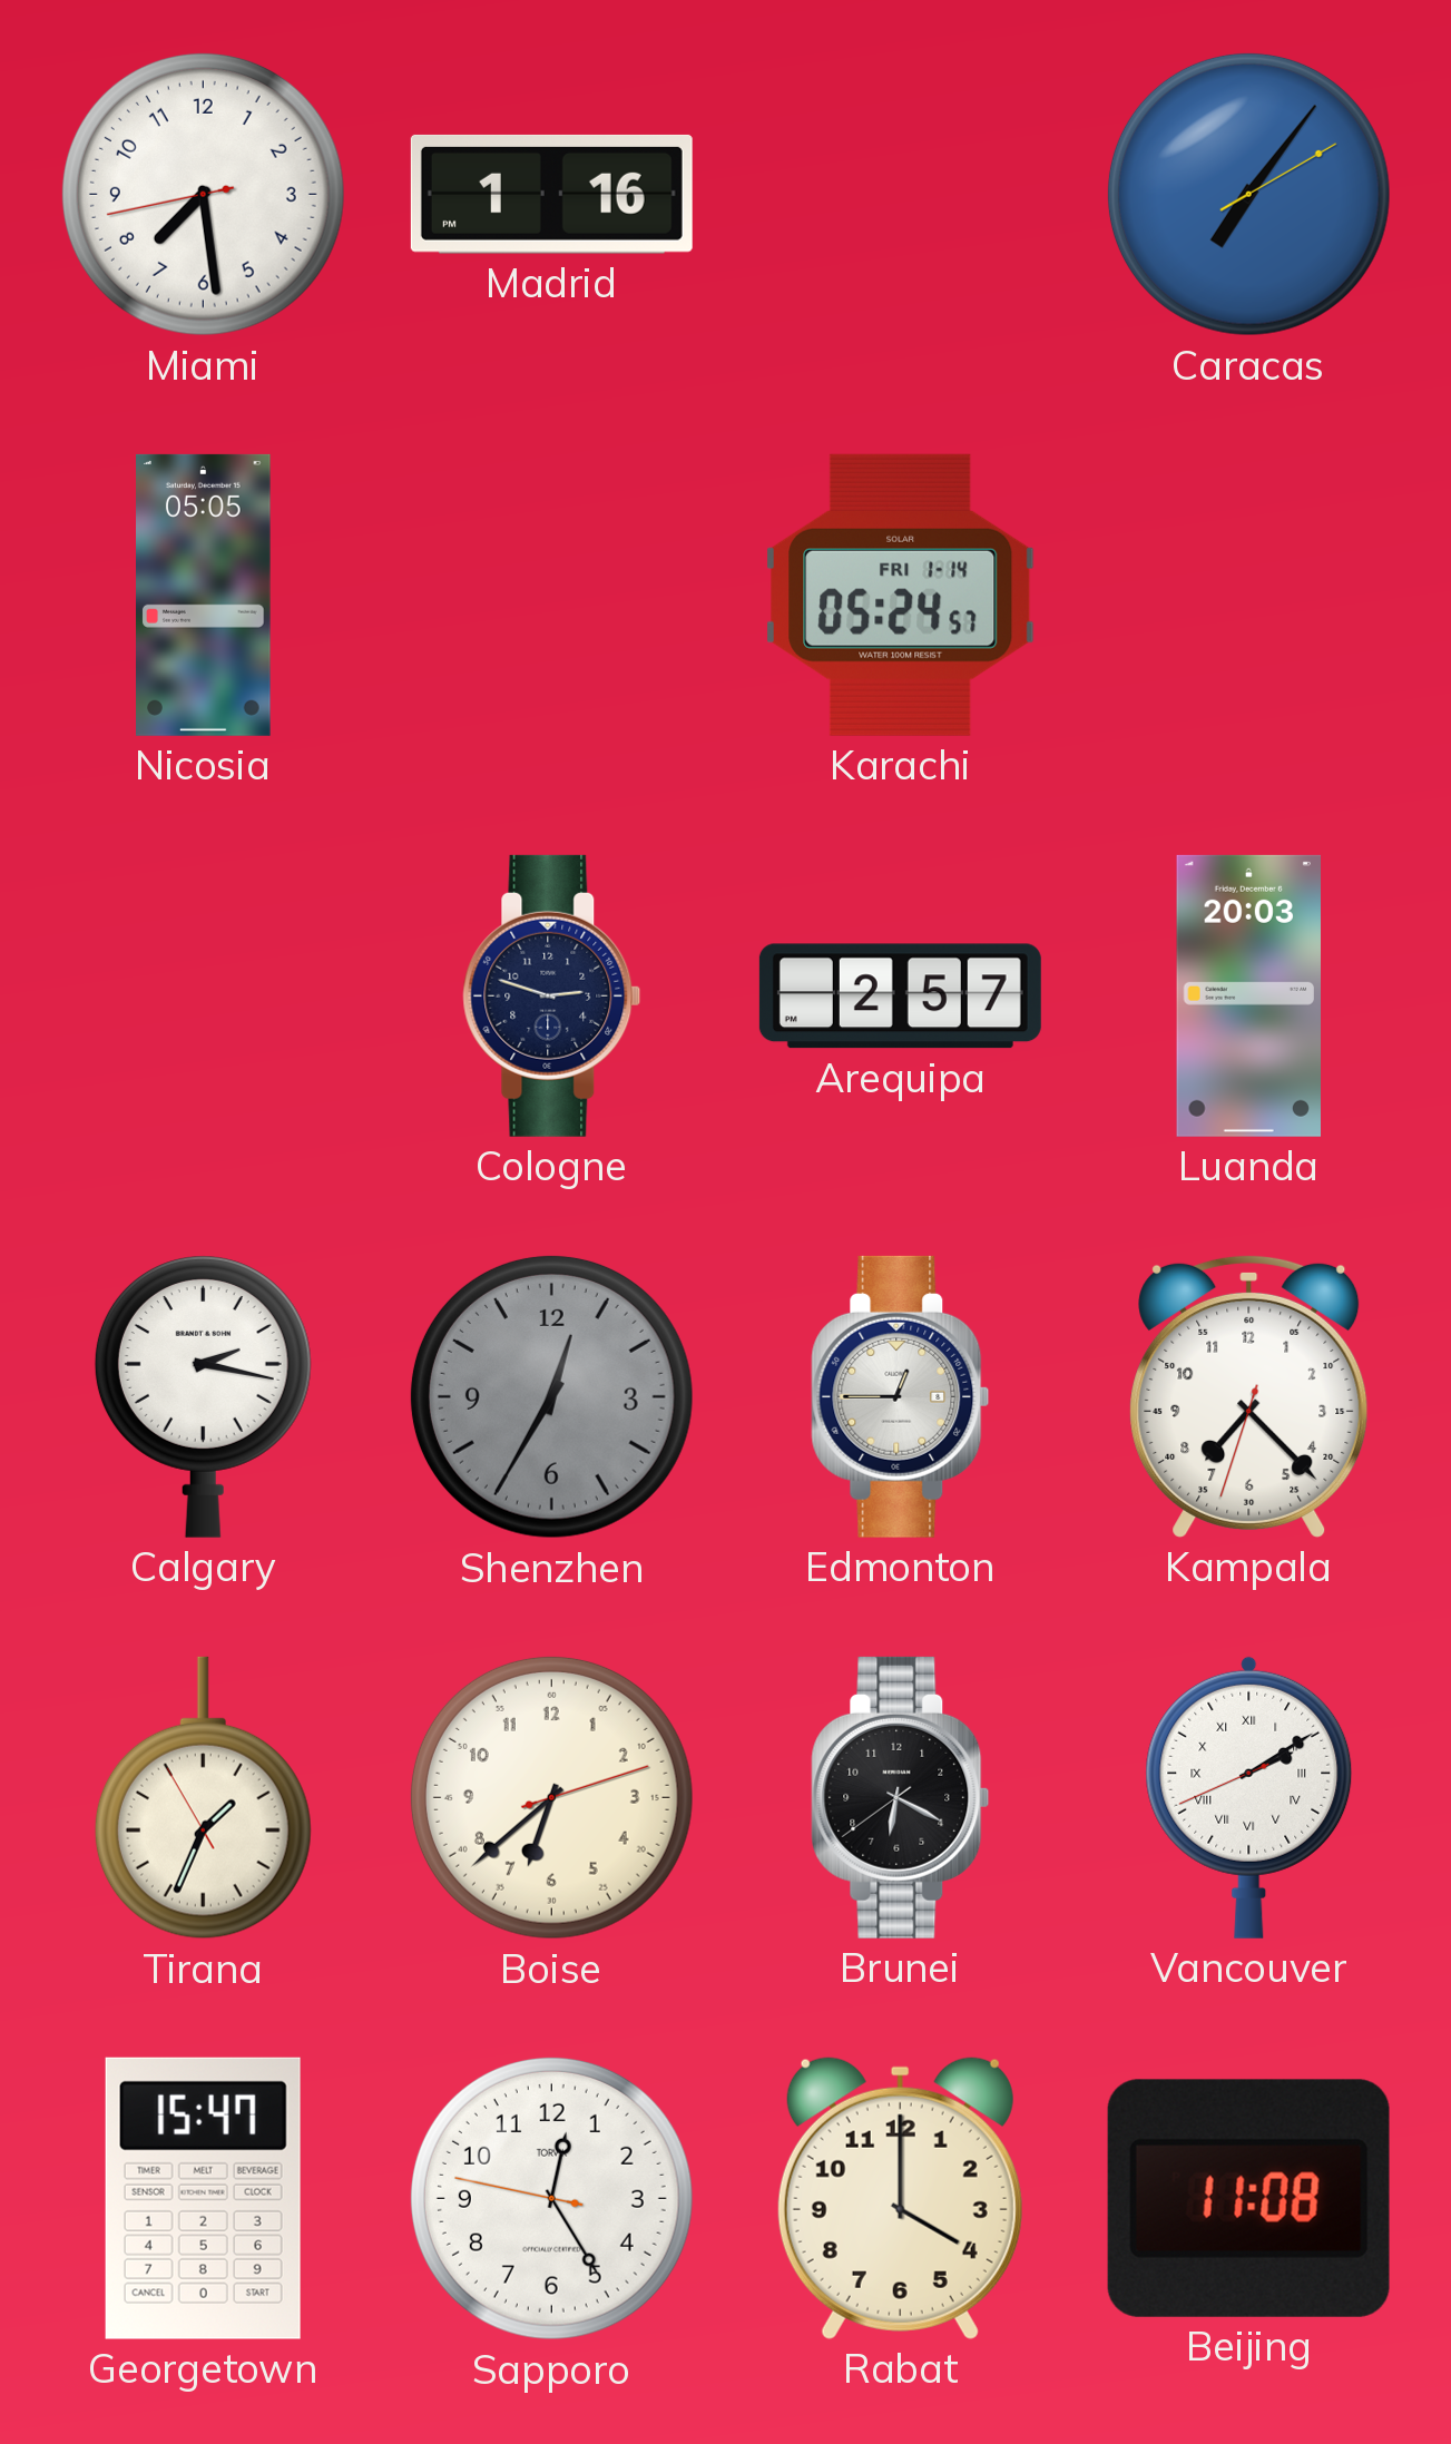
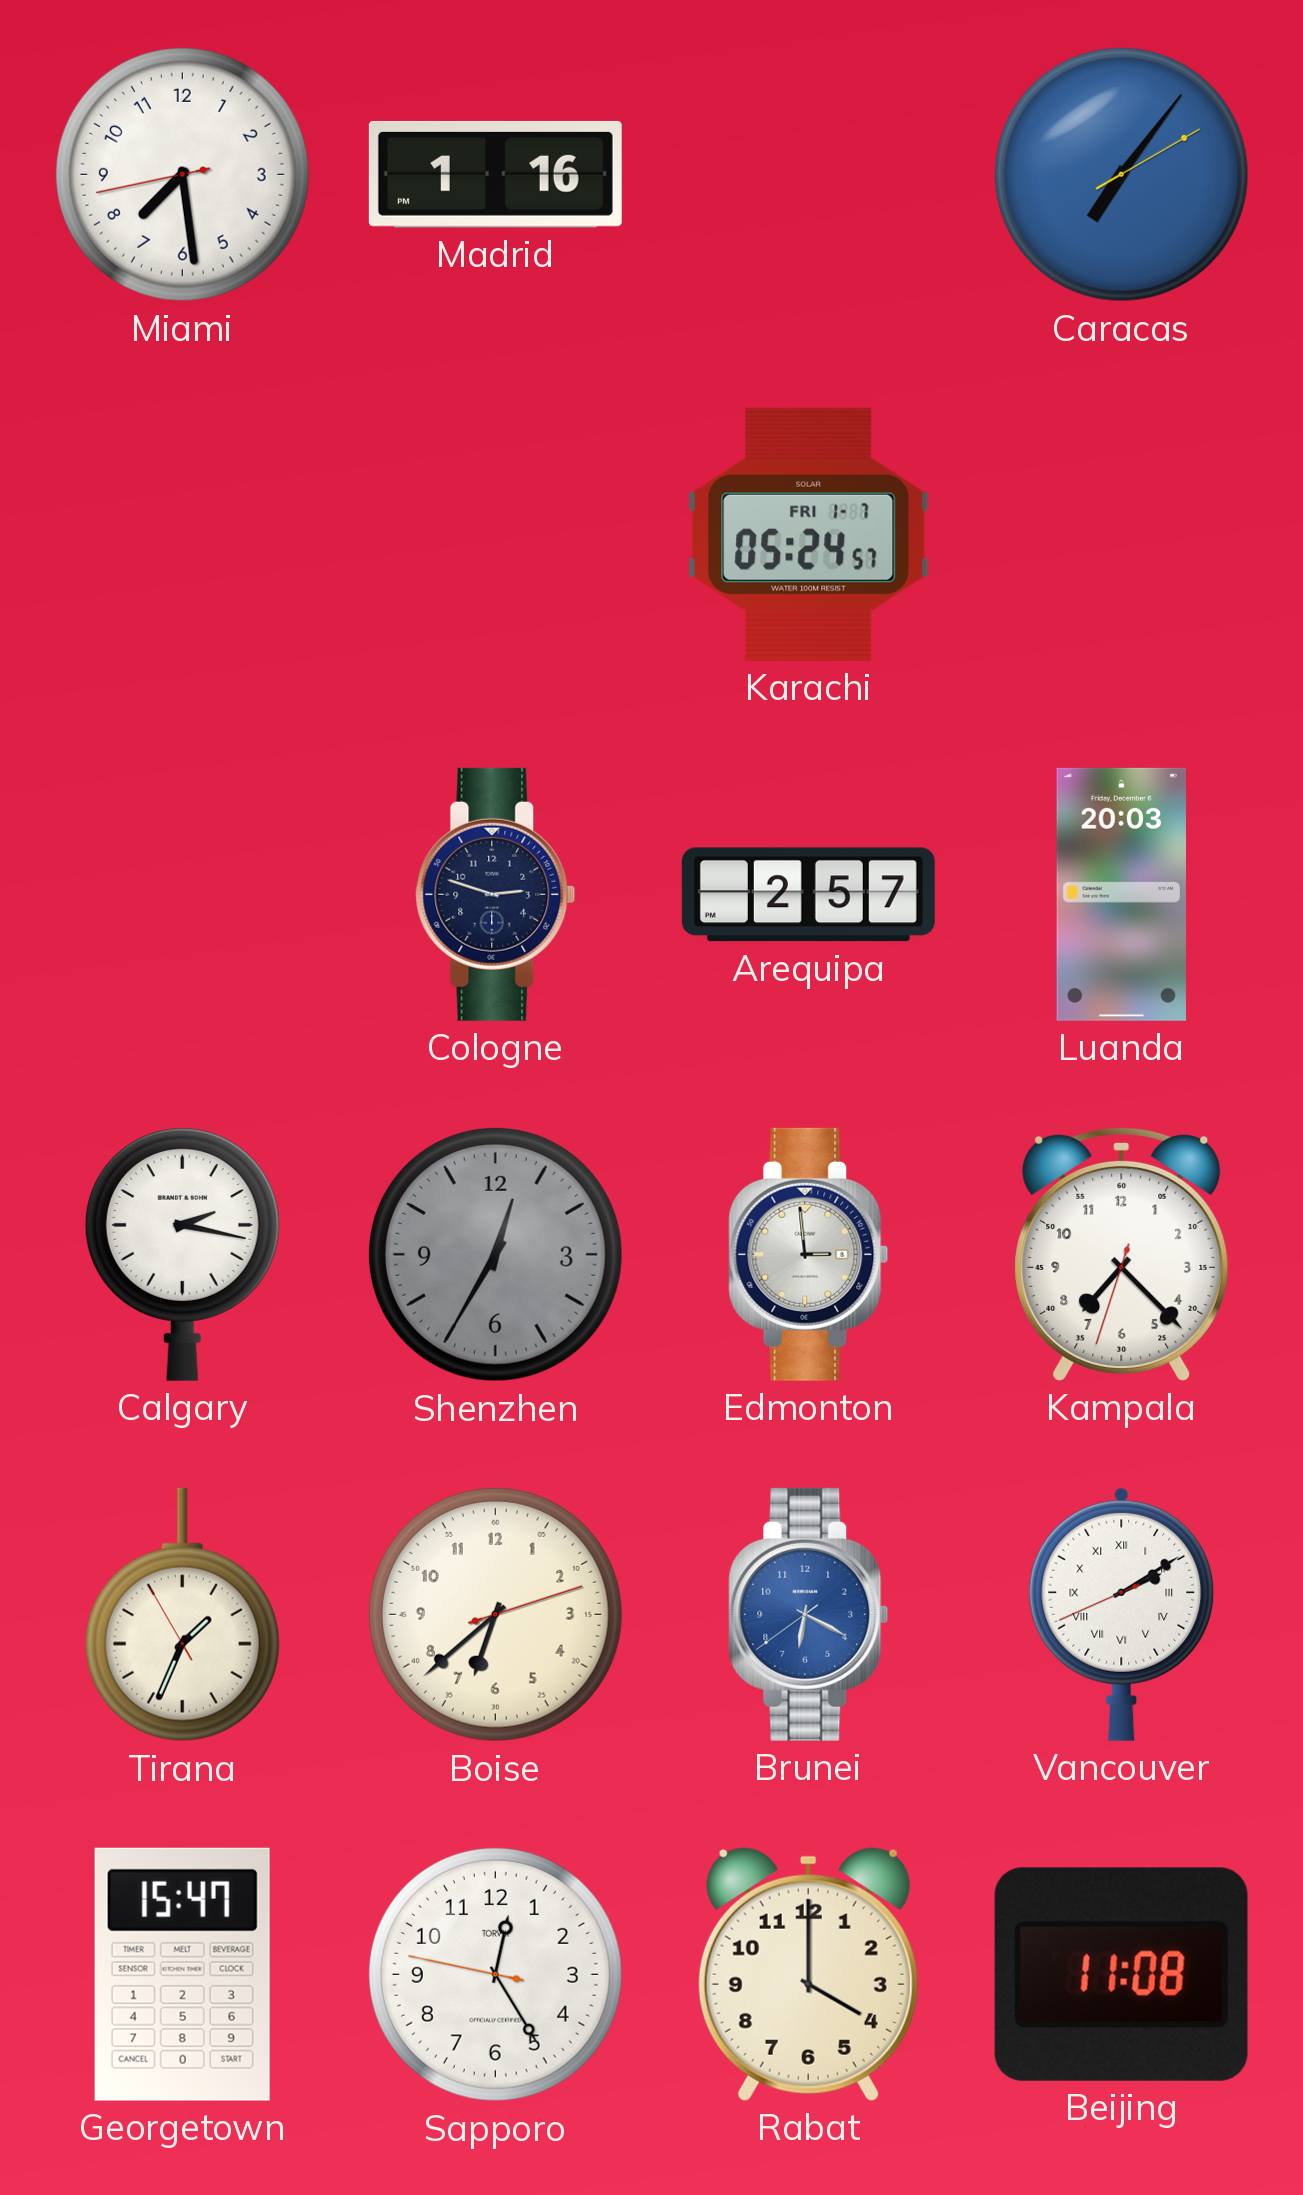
Nicosia: 05:05 -> none
Karachi date: FRI 1-14 -> FRI 1-7
Edmonton: 12:45 -> 2:59
Brunei dial: black -> blue
